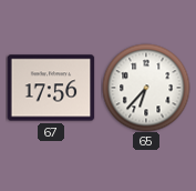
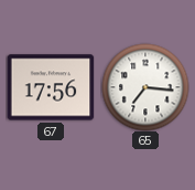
65: 6:37 -> 7:16
